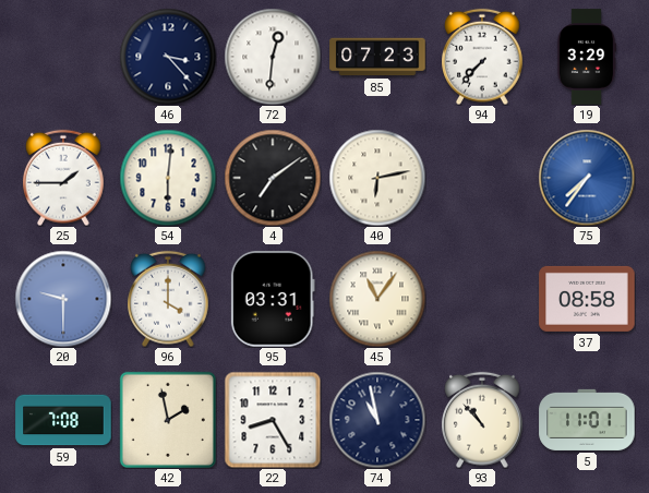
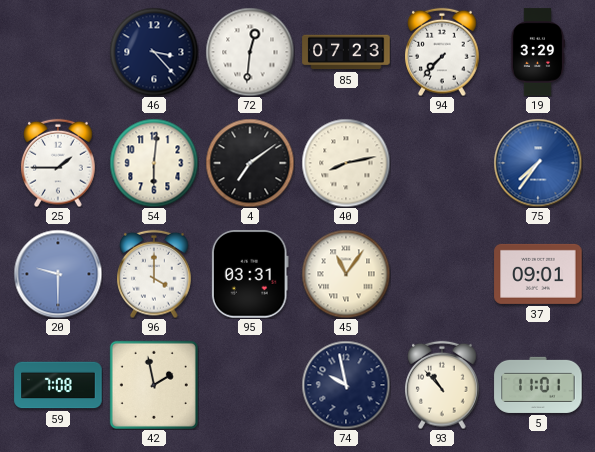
40: 6:13 -> 8:13
37: 08:58 -> 09:01
22: 8:25 -> none
74: 10:58 -> 9:58
